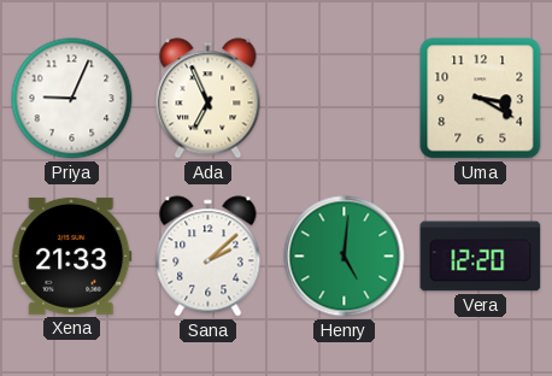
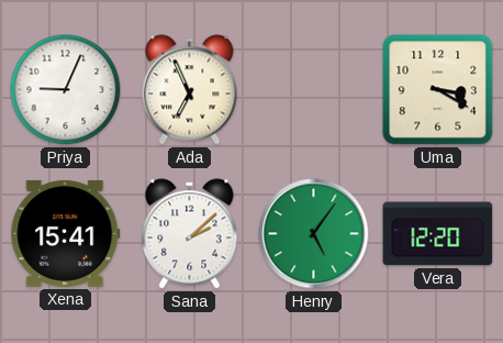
Xena: 21:33 -> 15:41
Henry: 5:01 -> 5:06
